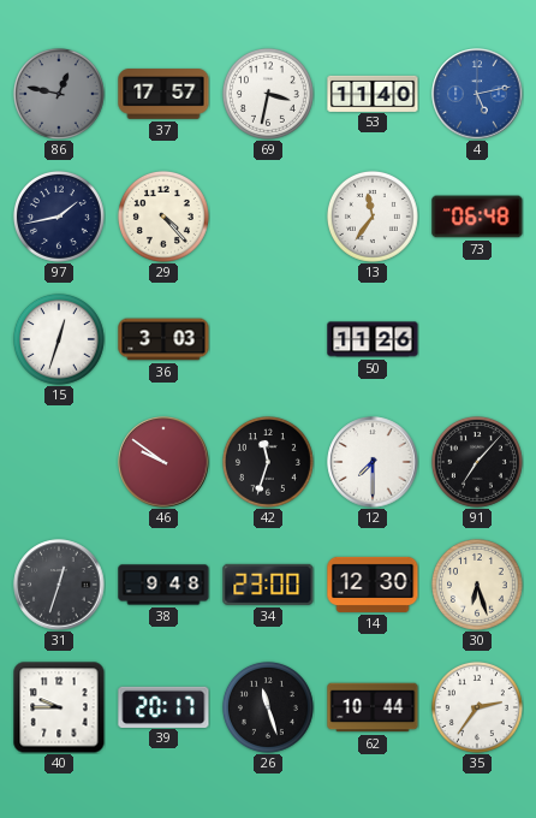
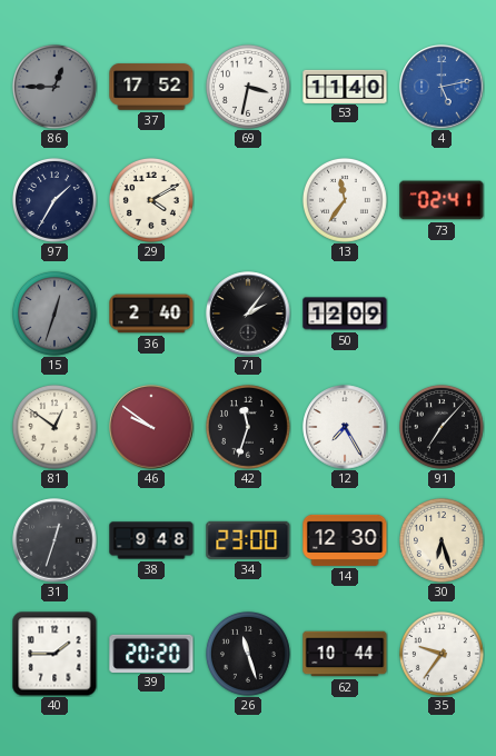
86: 12:47 -> 12:45
37: 17:57 -> 17:52
97: 1:43 -> 1:35
29: 4:23 -> 4:10
73: 06:48 -> 02:41
15 dial: white -> grey
36: 3:03 -> 2:40
71: none -> 2:06
50: 11:26 -> 12:09
81: none -> 12:51
12: 7:30 -> 7:25
40: 9:45 -> 1:45
39: 20:17 -> 20:20
35: 2:36 -> 9:36
